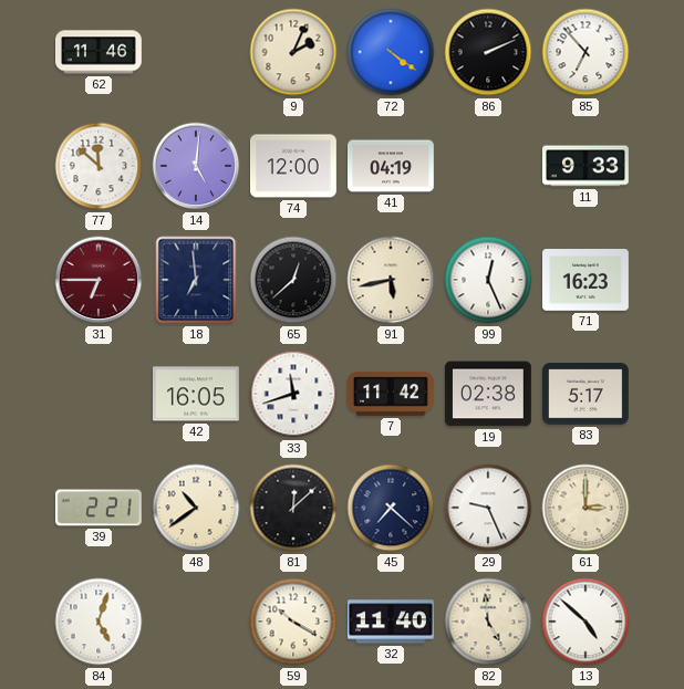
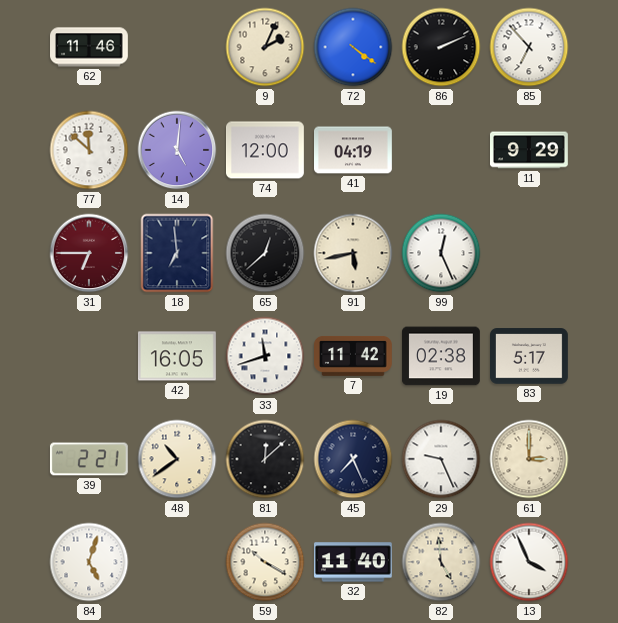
11: 9:33 -> 9:29
71: 16:23 -> none
45: 7:22 -> 7:26
13: 4:52 -> 3:56
